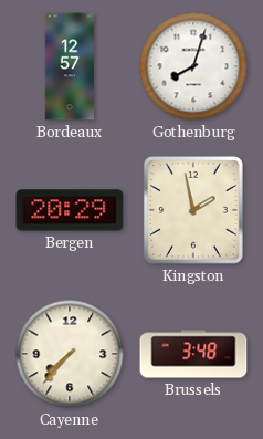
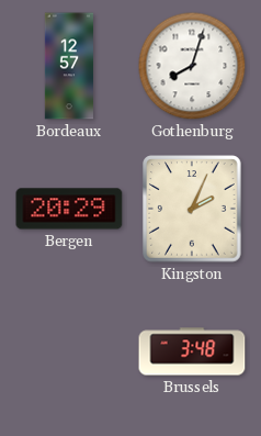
Kingston: 1:58 -> 2:04
Cayenne: 7:37 -> none
